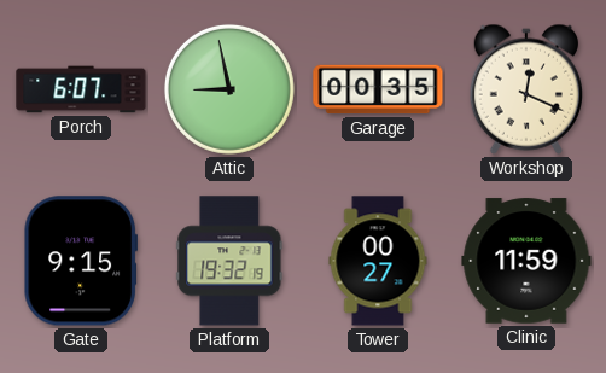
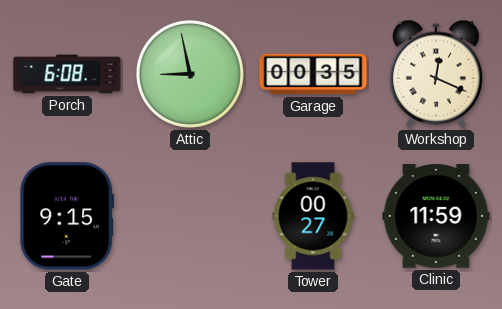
Porch: 6:07 -> 6:08
Platform: 19:32 -> none
